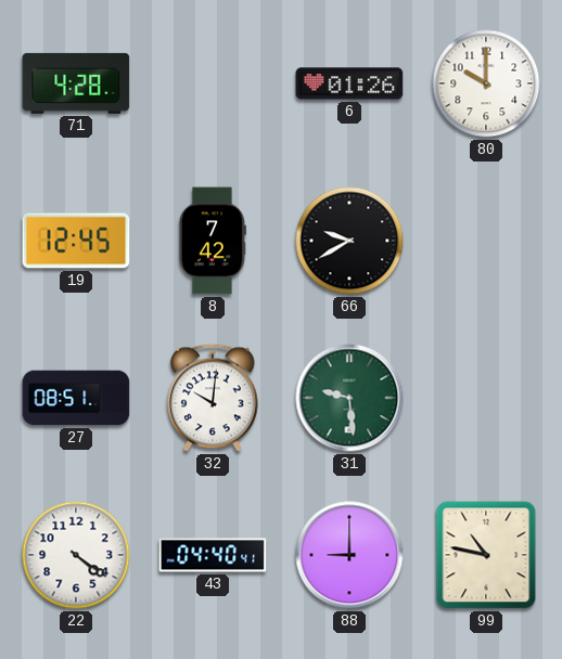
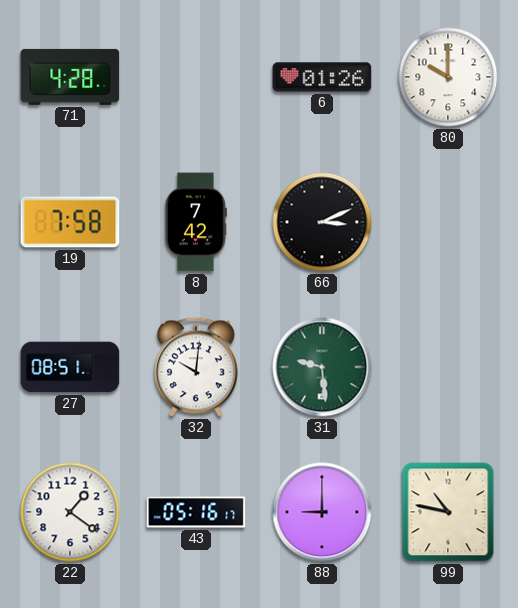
19: 12:45 -> 7:58
66: 9:40 -> 3:11
22: 4:21 -> 1:21
43: 04:40 -> 05:16
